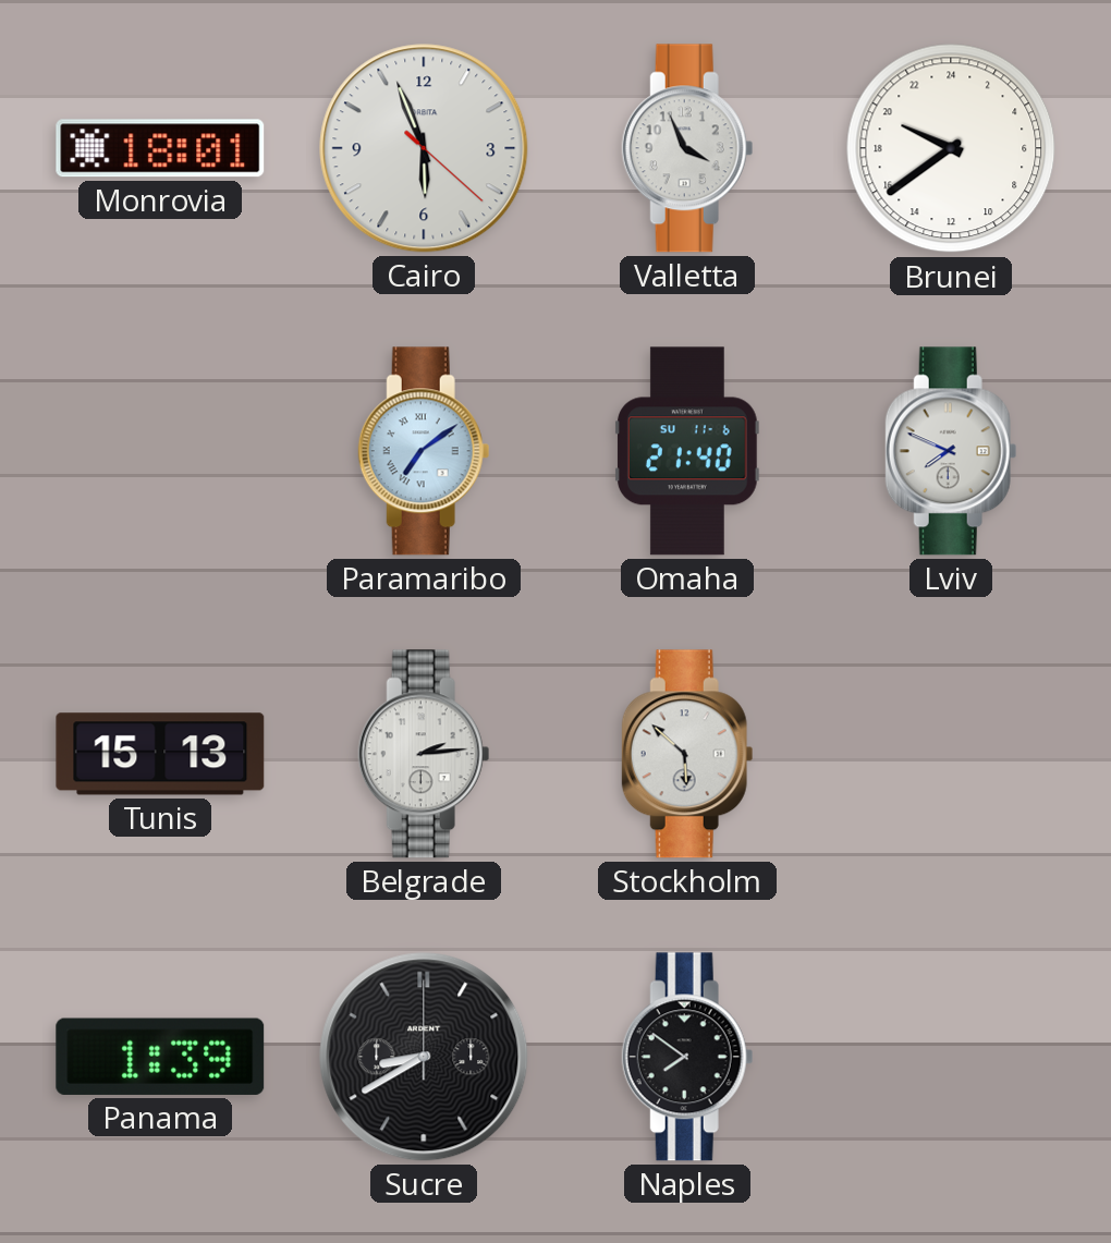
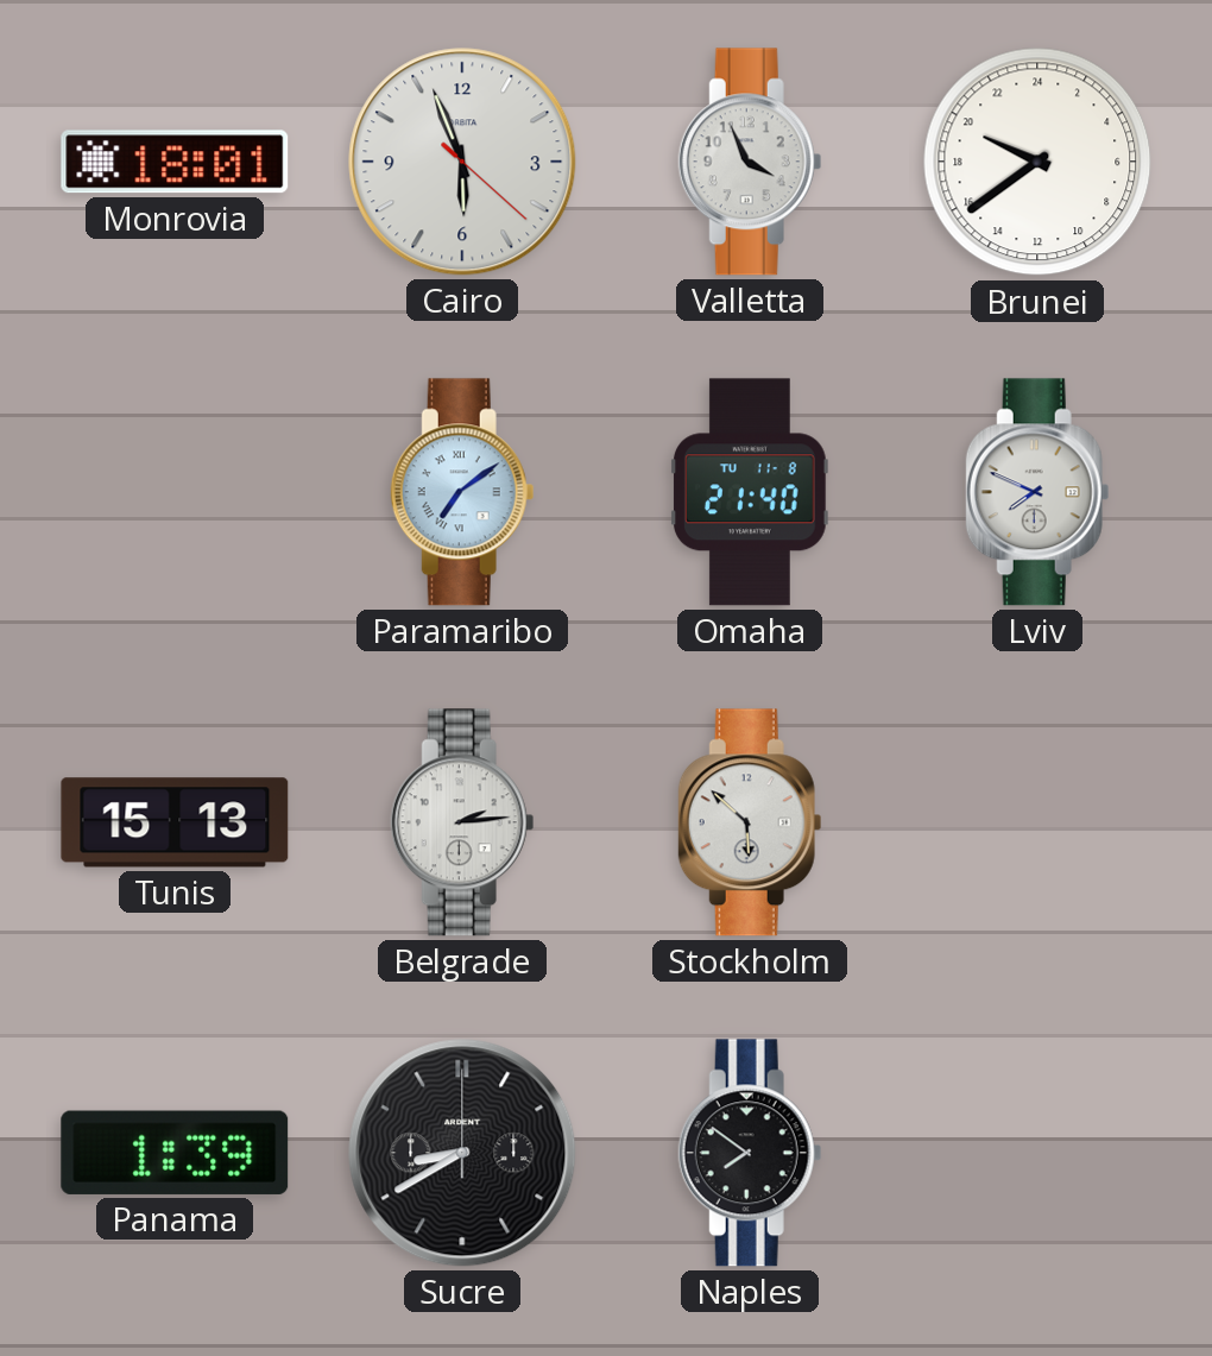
Omaha date: SU 11-6 -> TU 11-8
